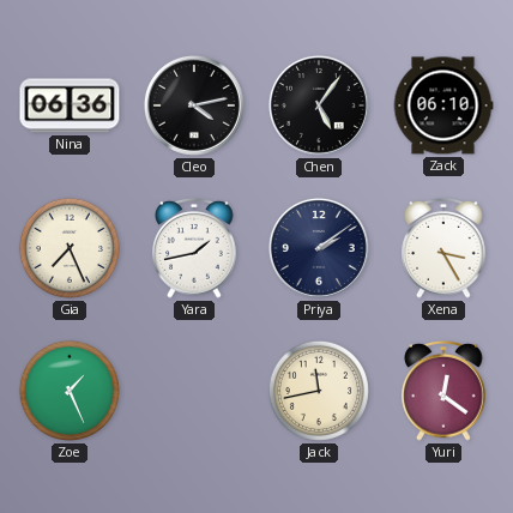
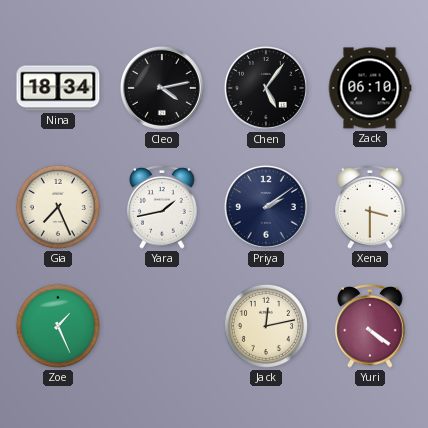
Nina: 06:36 -> 18:34
Xena: 3:25 -> 3:30
Jack: 11:43 -> 12:13
Yuri: 12:21 -> 4:21
